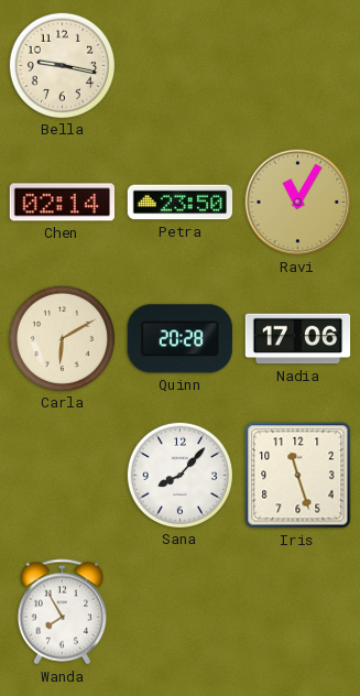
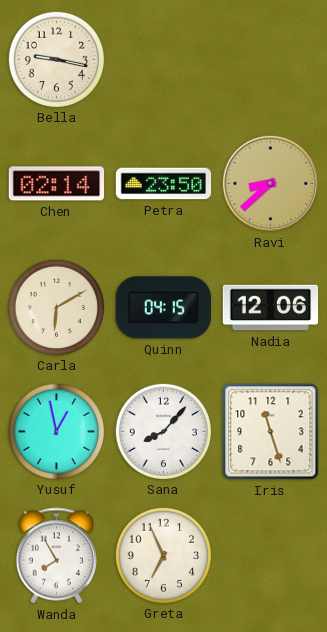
Ravi: 11:05 -> 8:38
Quinn: 20:28 -> 04:15
Nadia: 17:06 -> 12:06
Yusuf: none -> 12:58
Greta: none -> 6:56
